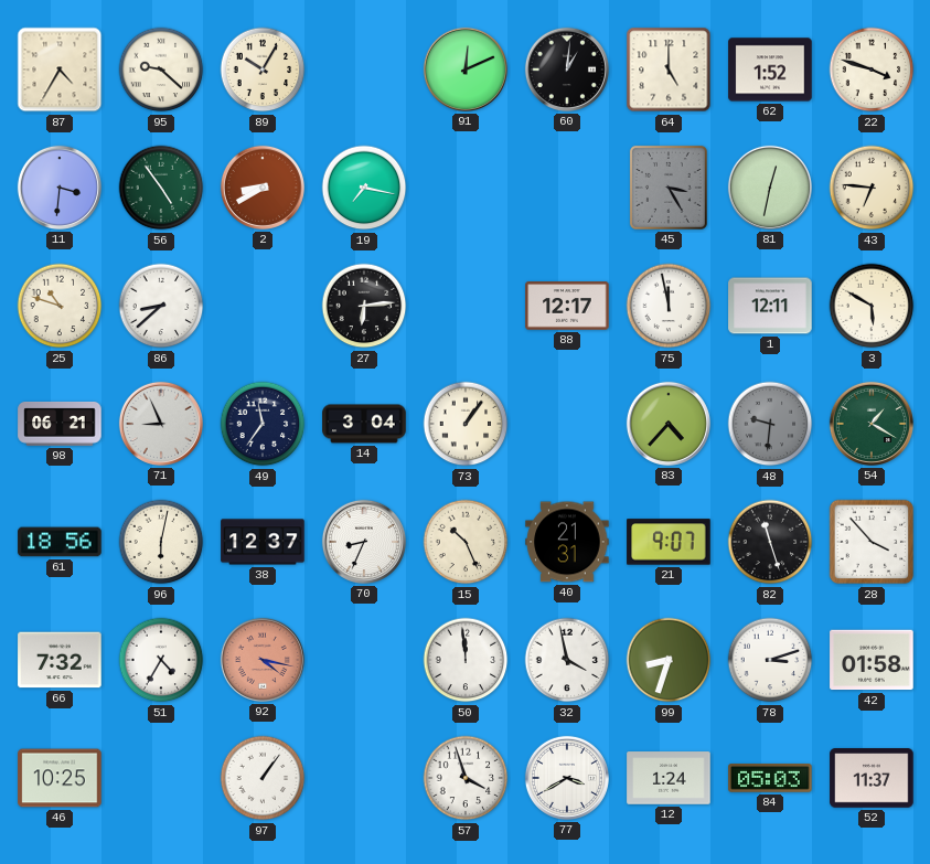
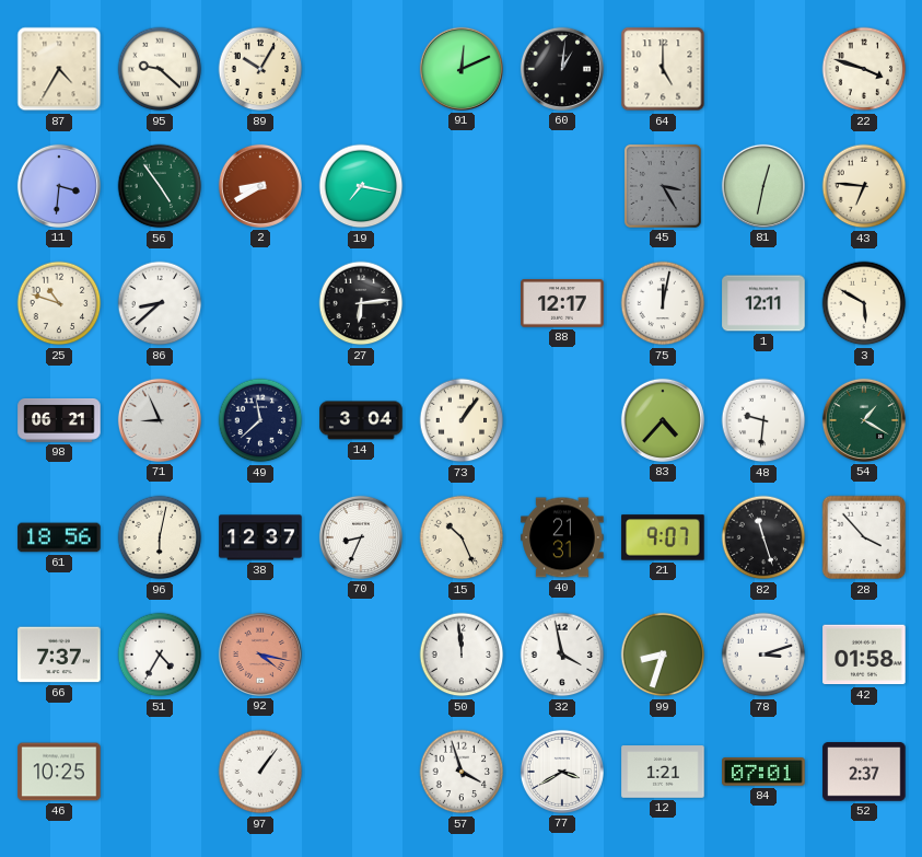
62: 1:52 -> none
75: 11:58 -> 12:02
49: 11:36 -> 11:38
48 dial: grey -> white
66: 7:32 -> 7:37
12: 1:24 -> 1:21
84: 05:03 -> 07:01
52: 11:37 -> 2:37
